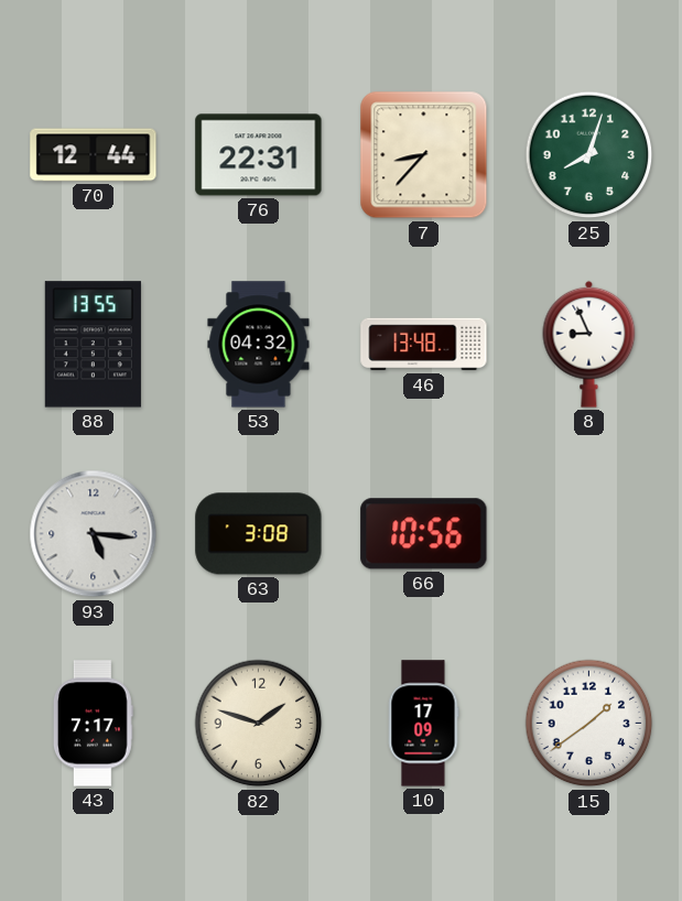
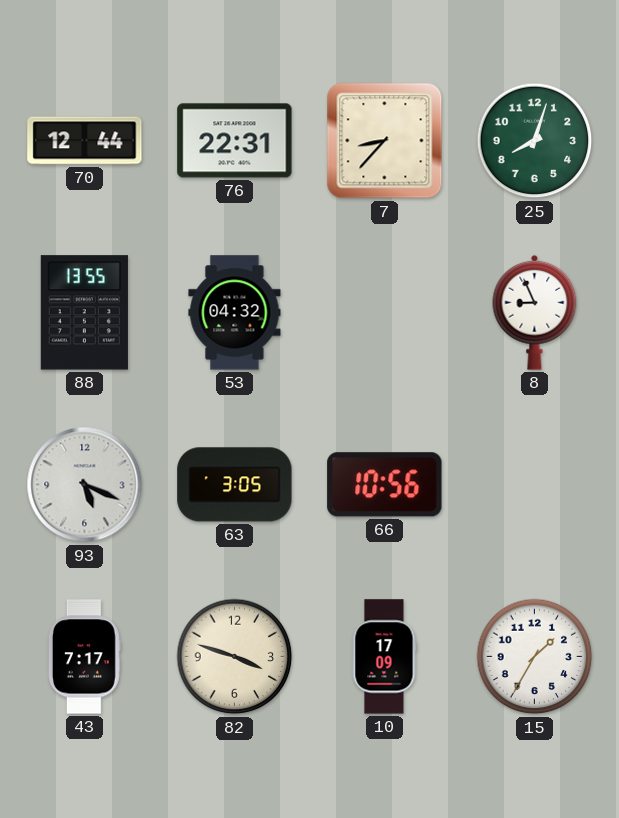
46: 13:48 -> none
93: 5:16 -> 5:19
63: 3:08 -> 3:05
82: 1:48 -> 3:48
15: 1:39 -> 1:35
